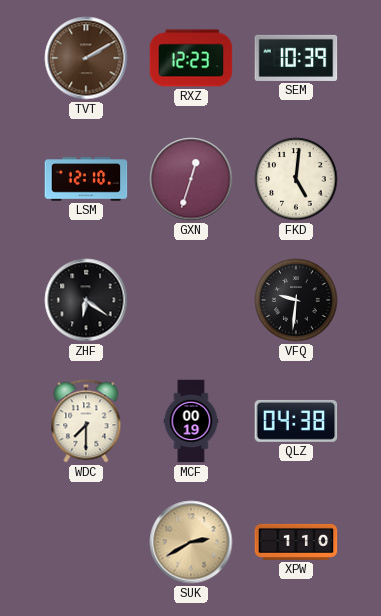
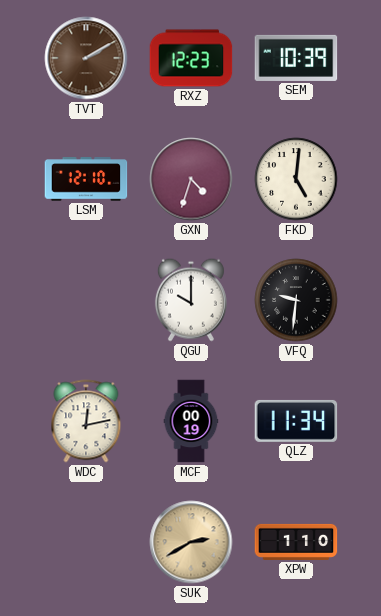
GXN: 12:33 -> 4:33
ZHF: 6:21 -> none
QGU: none -> 10:00
WDC: 7:30 -> 12:13
QLZ: 04:38 -> 11:34
